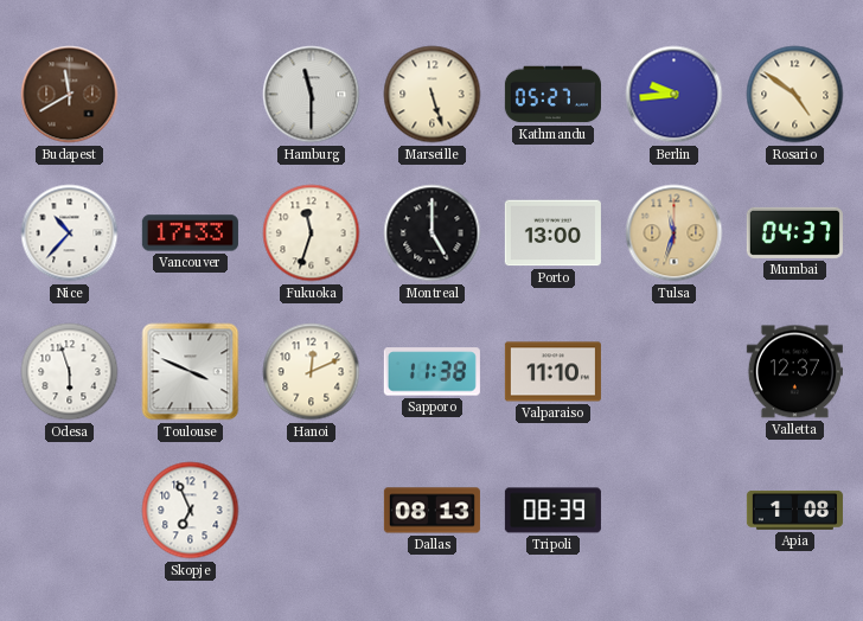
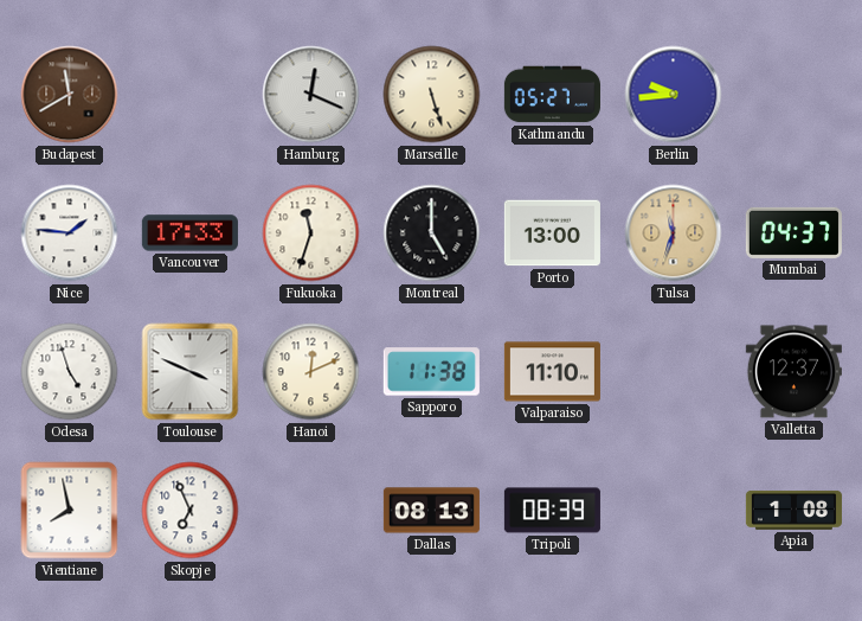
Hamburg: 11:30 -> 12:19
Rosario: 4:51 -> none
Nice: 10:37 -> 1:46
Odesa: 5:57 -> 4:57
Vientiane: none -> 7:58
